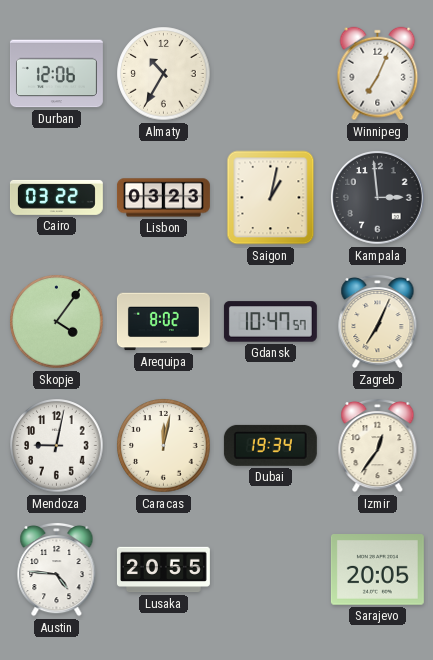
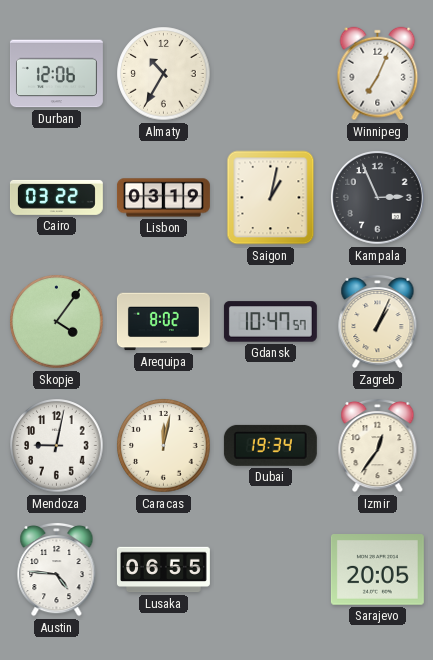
Lisbon: 03:23 -> 03:19
Kampala: 2:59 -> 2:56
Zagreb: 7:04 -> 1:04
Lusaka: 20:55 -> 06:55
